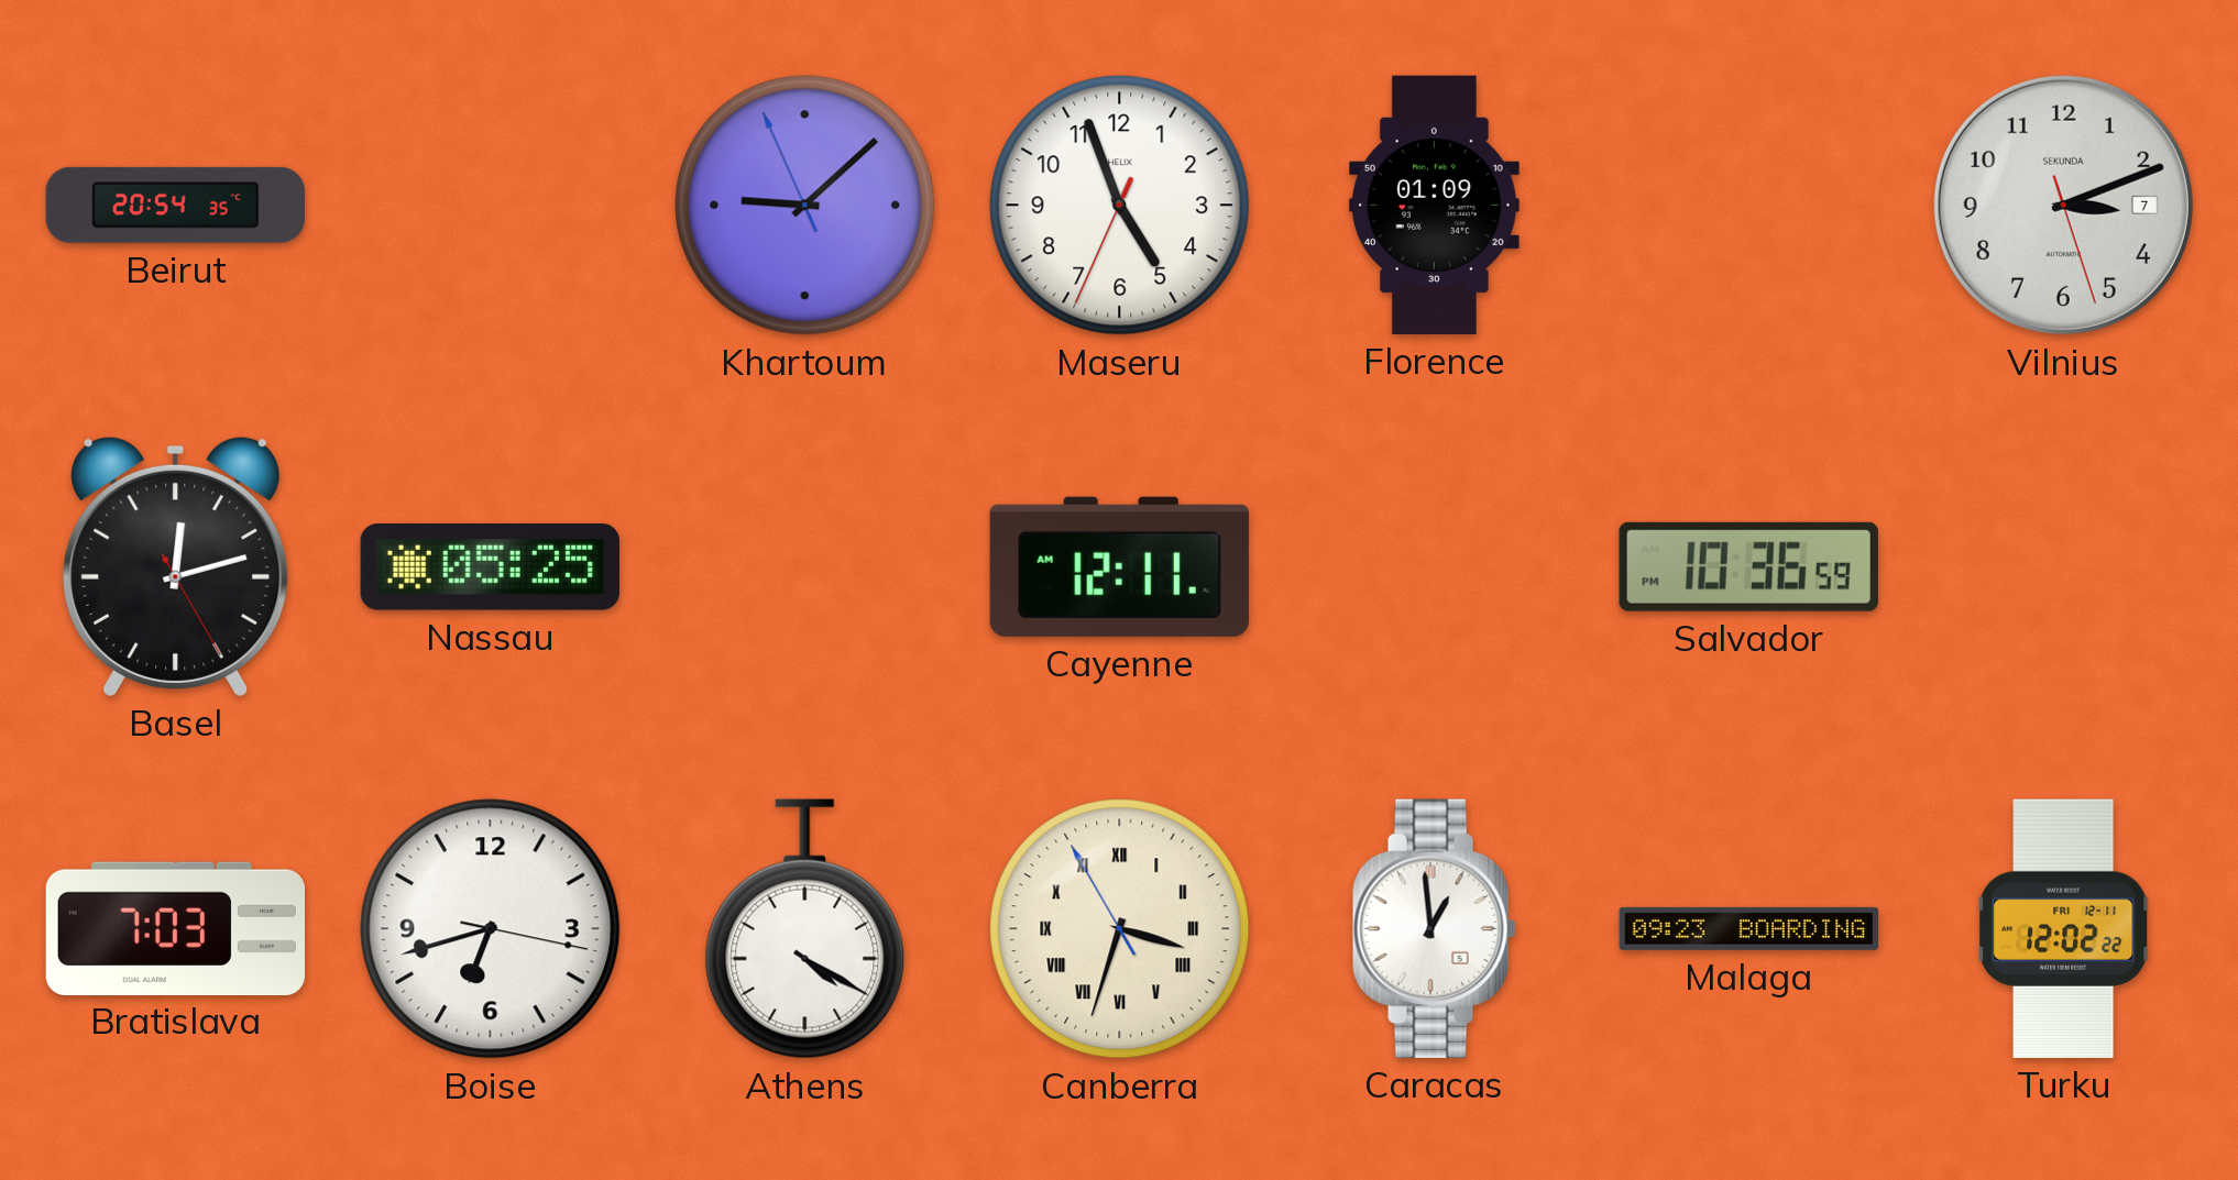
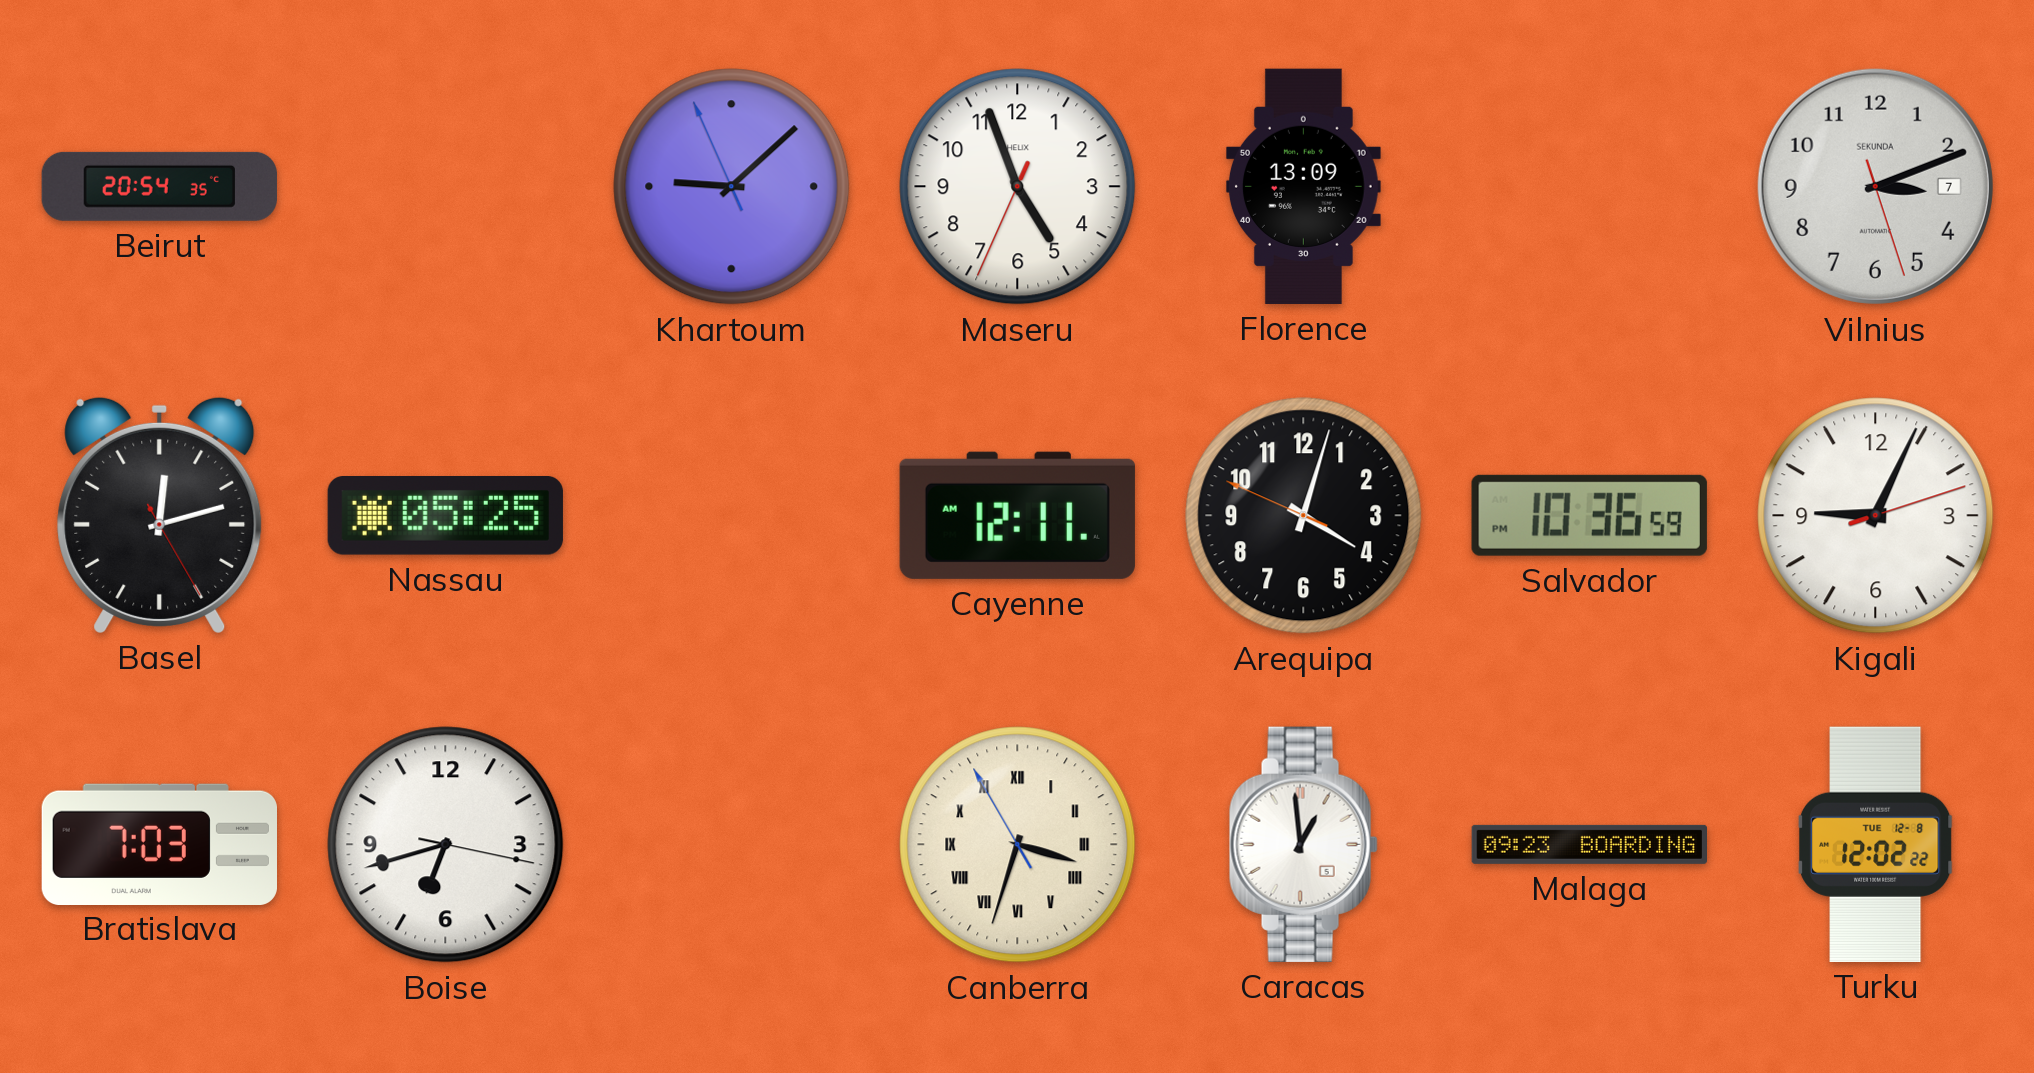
Florence: 01:09 -> 13:09
Arequipa: none -> 4:02
Kigali: none -> 9:04
Athens: 4:20 -> none
Turku date: FRI 12-11 -> TUE 12-8
